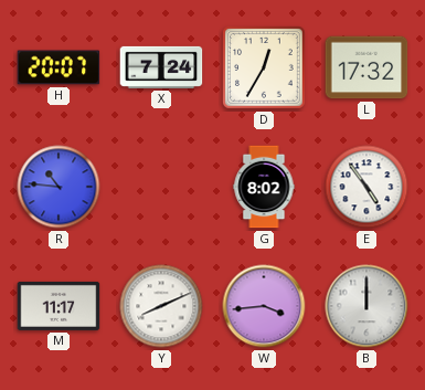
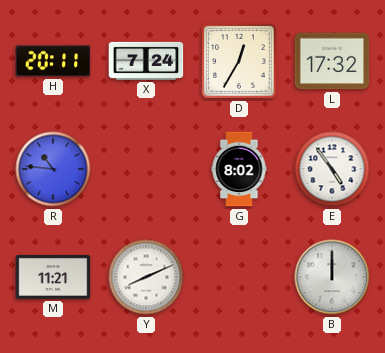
H: 20:07 -> 20:11
M: 11:17 -> 11:21
W: 3:44 -> none
